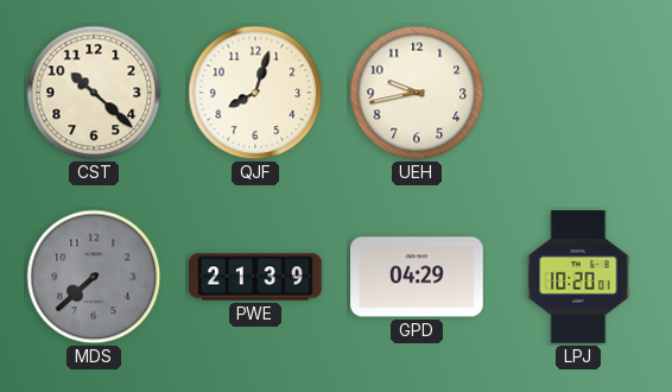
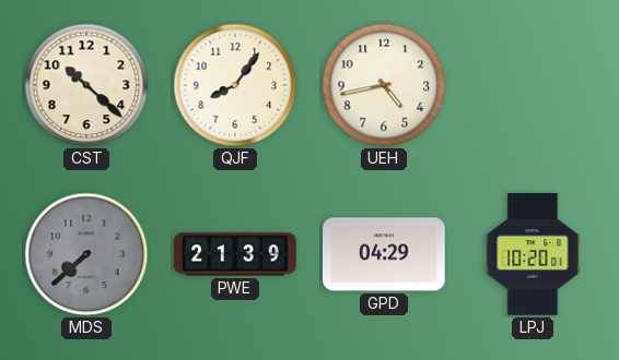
QJF: 8:03 -> 8:06
UEH: 9:43 -> 4:43
